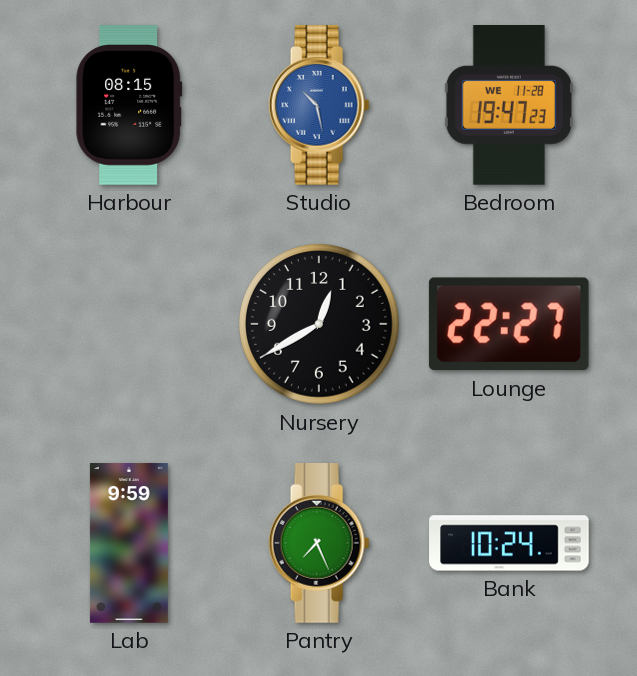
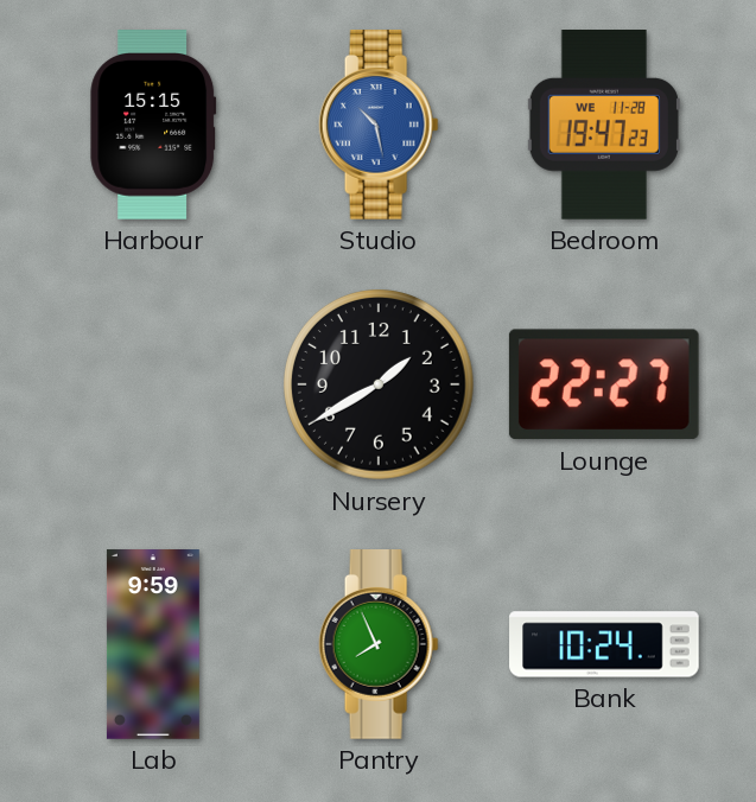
Harbour: 08:15 -> 15:15
Nursery: 12:40 -> 1:40
Pantry: 7:26 -> 7:56
